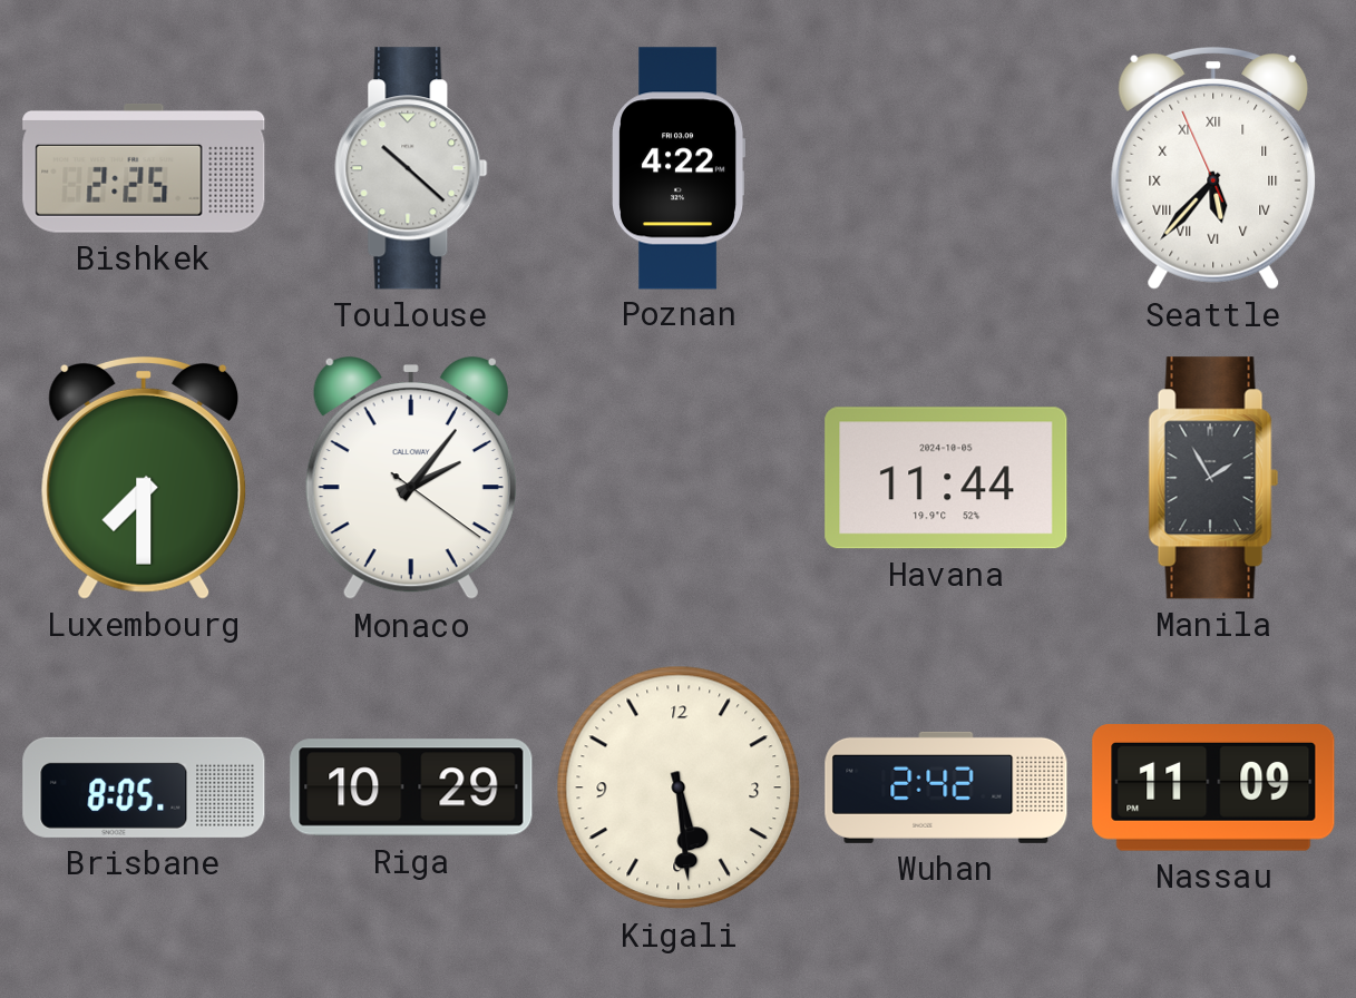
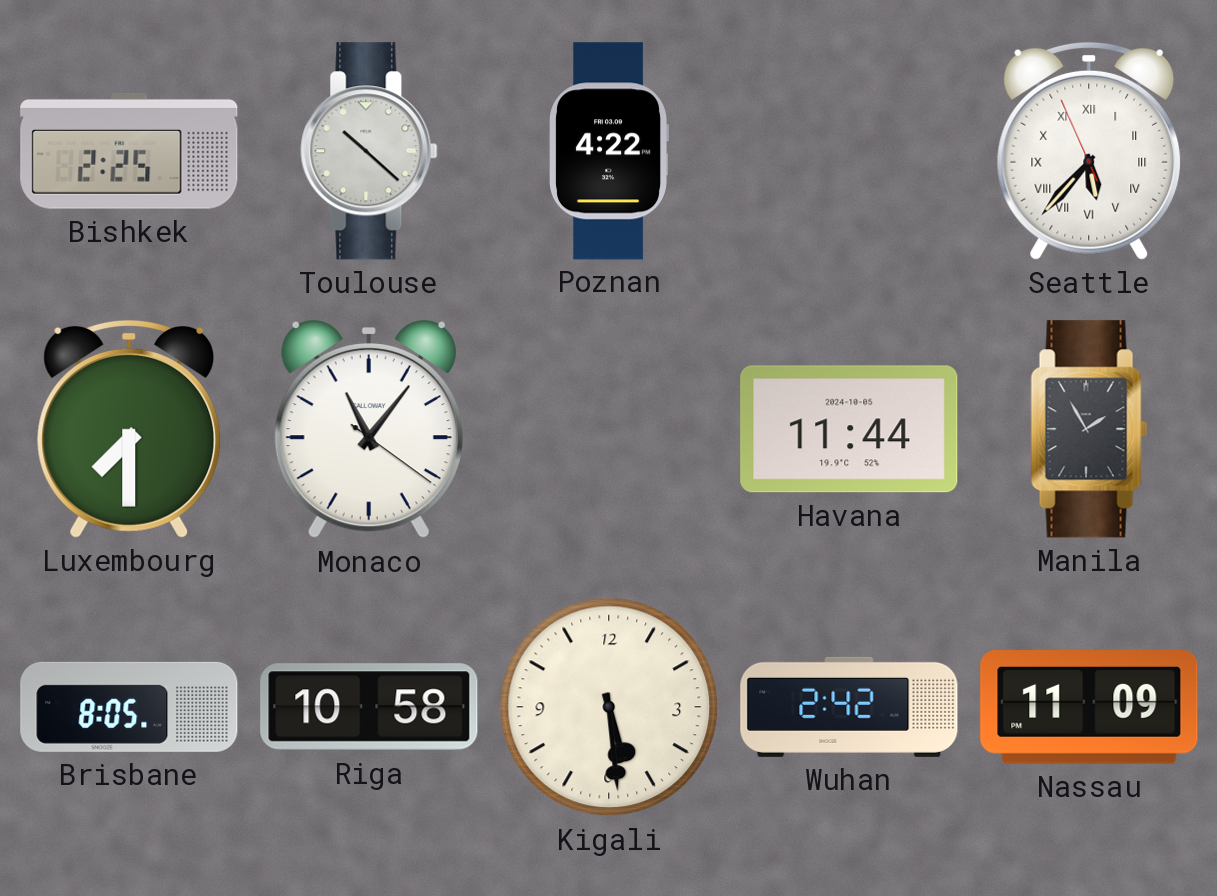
Monaco: 2:06 -> 11:06
Riga: 10:29 -> 10:58
